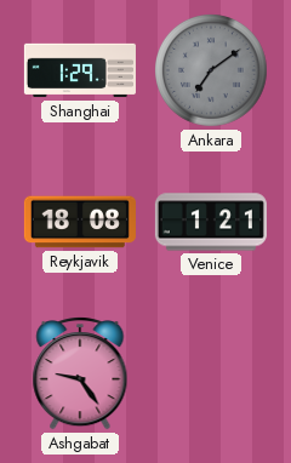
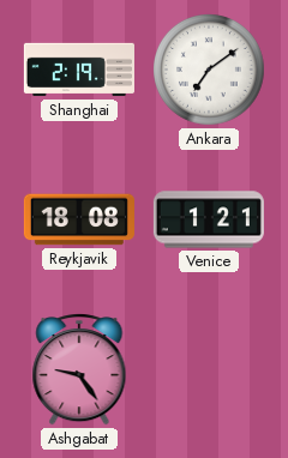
Shanghai: 1:29 -> 2:19
Ankara dial: grey -> white
